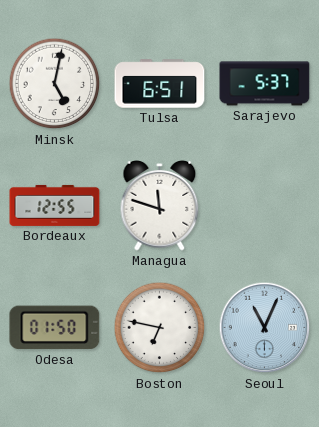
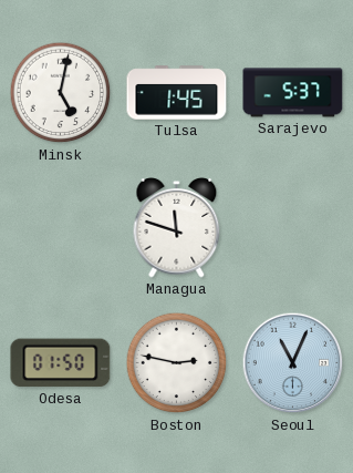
Tulsa: 6:51 -> 1:45
Bordeaux: 12:55 -> none
Boston: 6:47 -> 2:47
